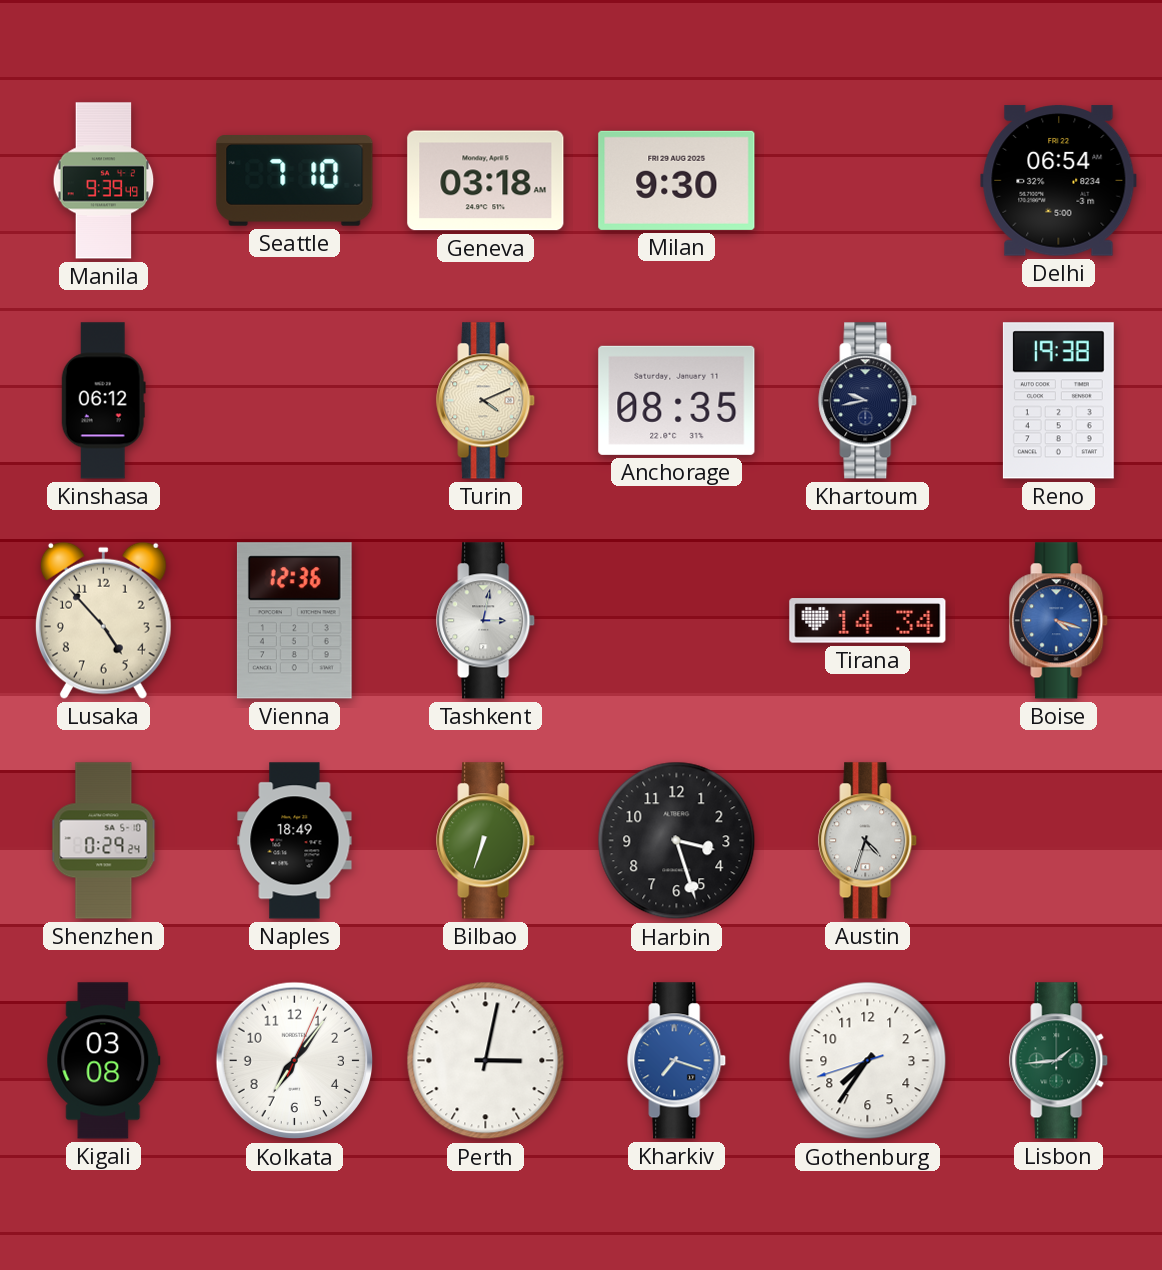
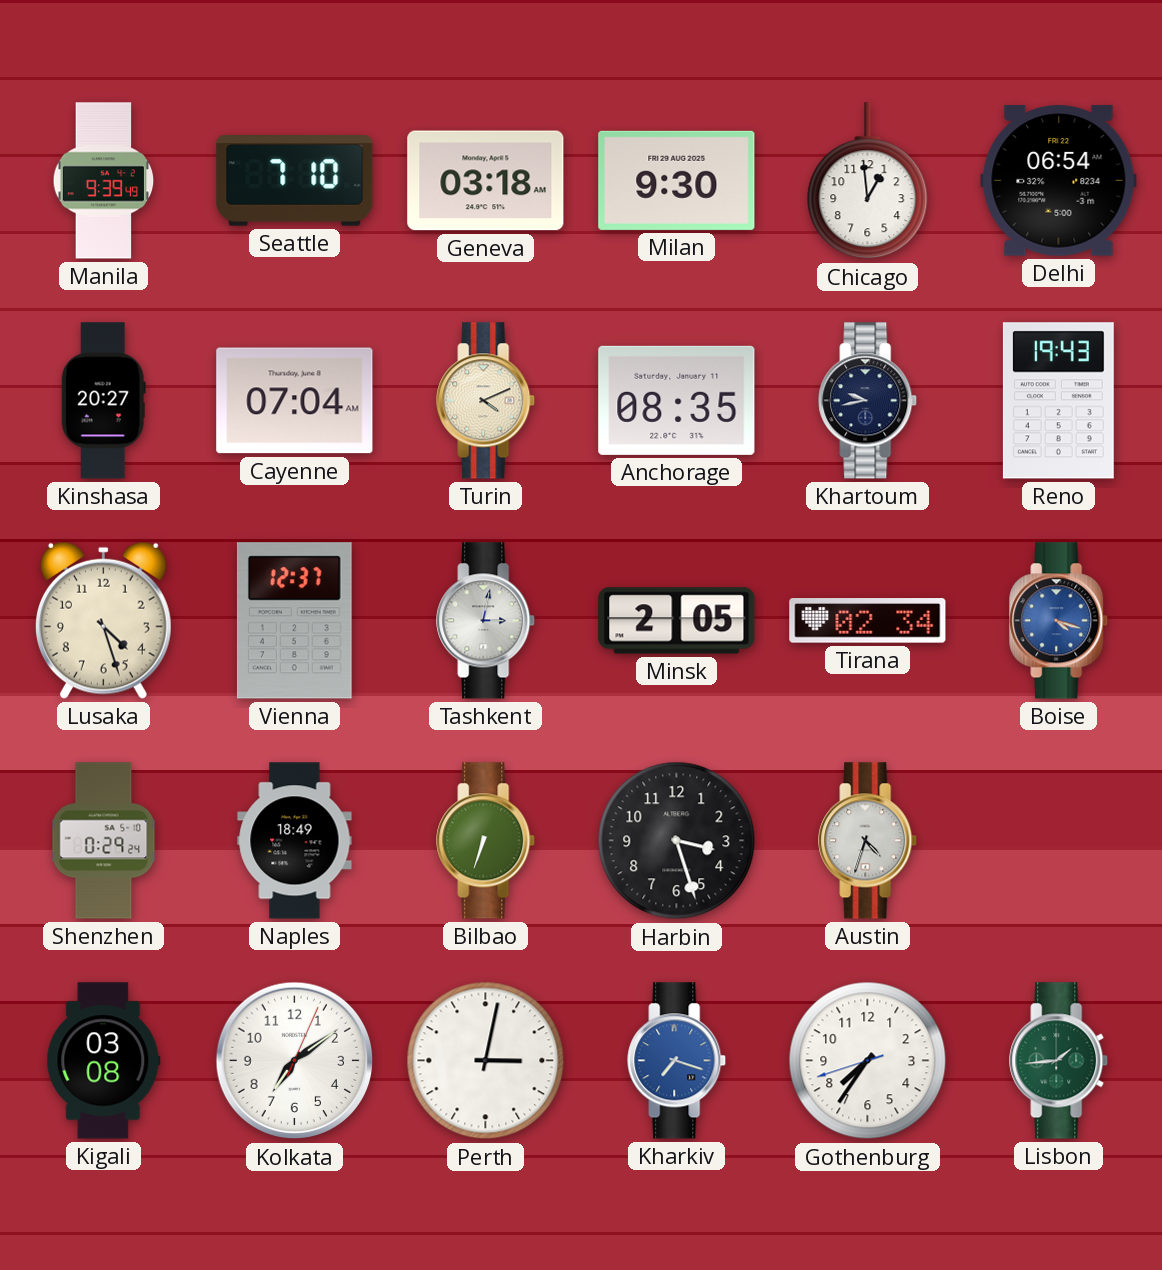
Chicago: none -> 12:59
Kinshasa: 06:12 -> 20:27
Cayenne: none -> 07:04
Reno: 19:38 -> 19:43
Lusaka: 4:53 -> 4:27
Vienna: 12:36 -> 12:37
Minsk: none -> 2:05
Tirana: 14:34 -> 02:34
Kolkata: 7:06 -> 7:09
